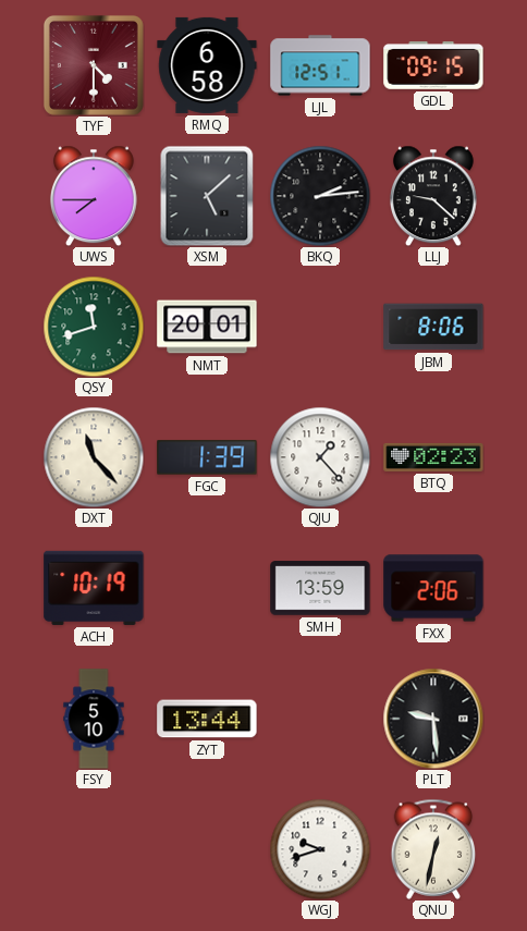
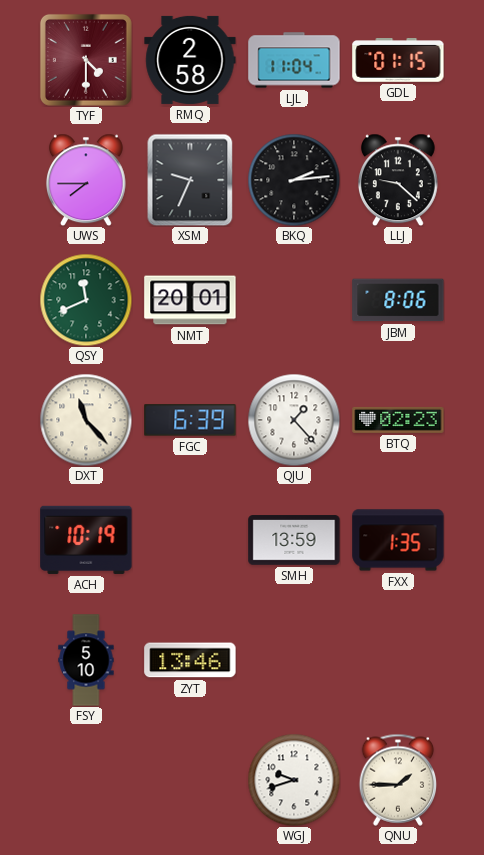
RMQ: 6:58 -> 2:58
LJL: 12:51 -> 11:04
GDL: 09:15 -> 01:15
XSM: 5:08 -> 9:34
QSY: 11:42 -> 11:41
FGC: 1:39 -> 6:39
FXX: 2:06 -> 1:35
ZYT: 13:44 -> 13:46
PLT: 9:29 -> none
QNU: 12:32 -> 1:45
